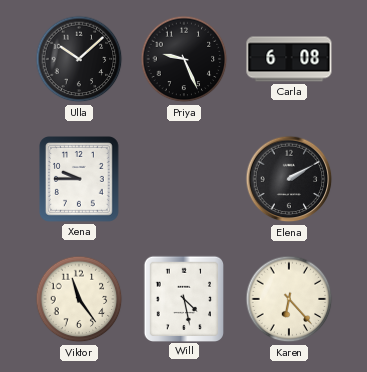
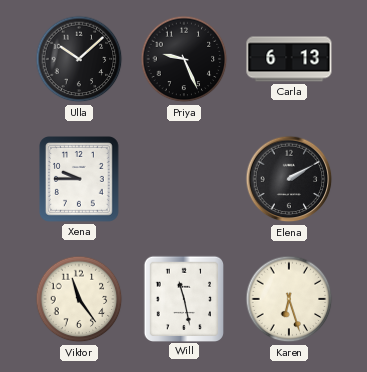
Carla: 6:08 -> 6:13
Will: 4:28 -> 11:28
Karen: 6:23 -> 6:27
